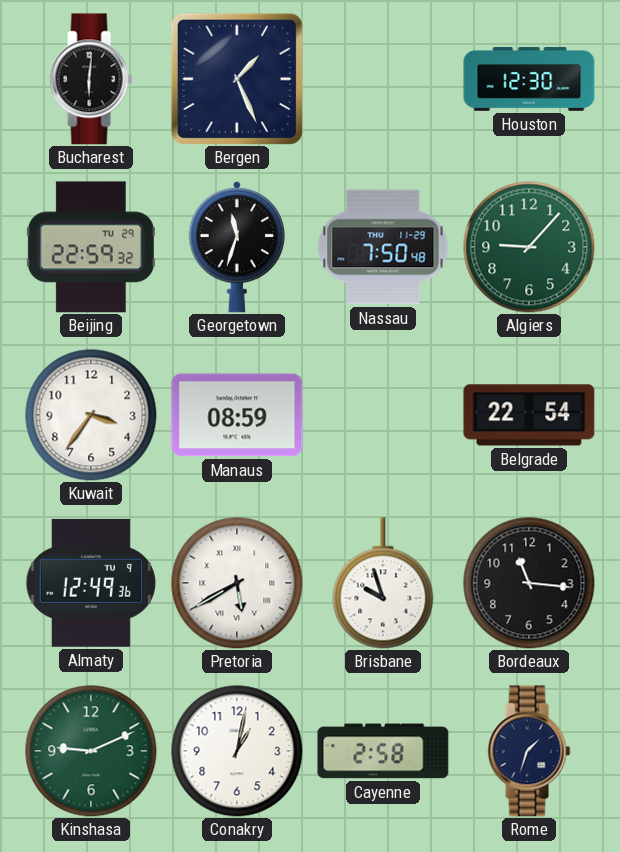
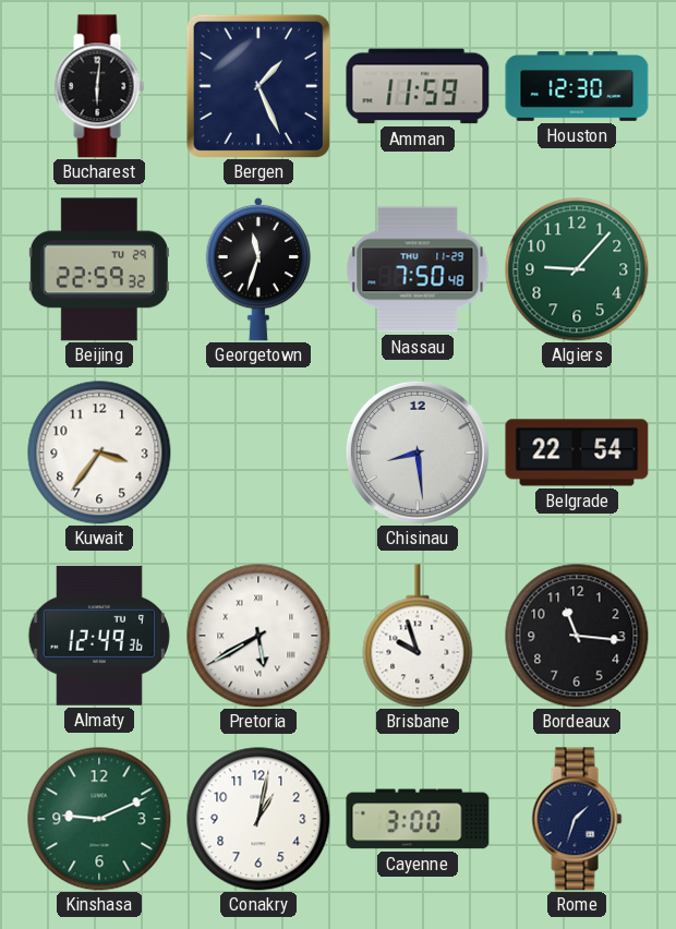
Amman: none -> 11:59
Manaus: 08:59 -> none
Chisinau: none -> 8:29
Cayenne: 2:58 -> 3:00
